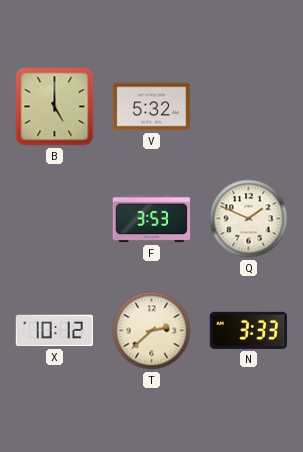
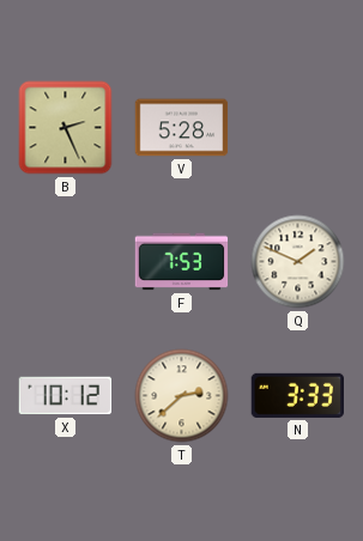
B: 5:00 -> 2:26
V: 5:32 -> 5:28
F: 3:53 -> 7:53
